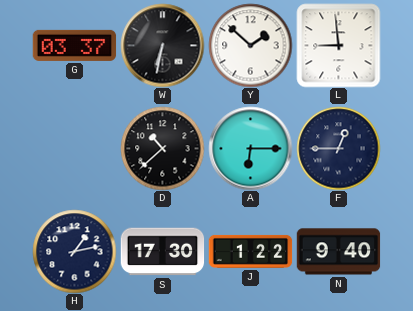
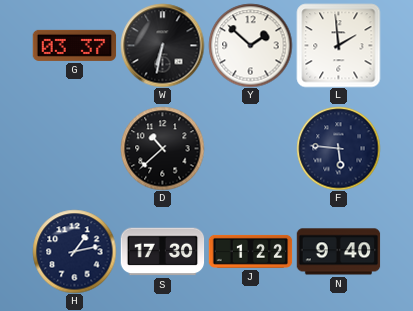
L: 8:59 -> 1:59
A: 6:15 -> none
F: 12:45 -> 5:46
